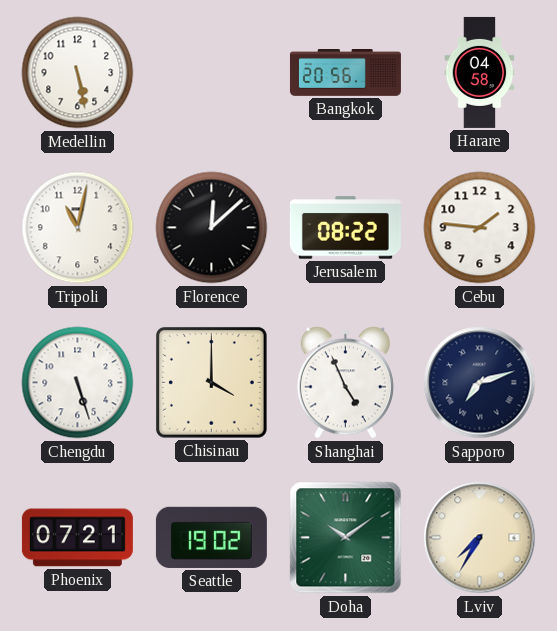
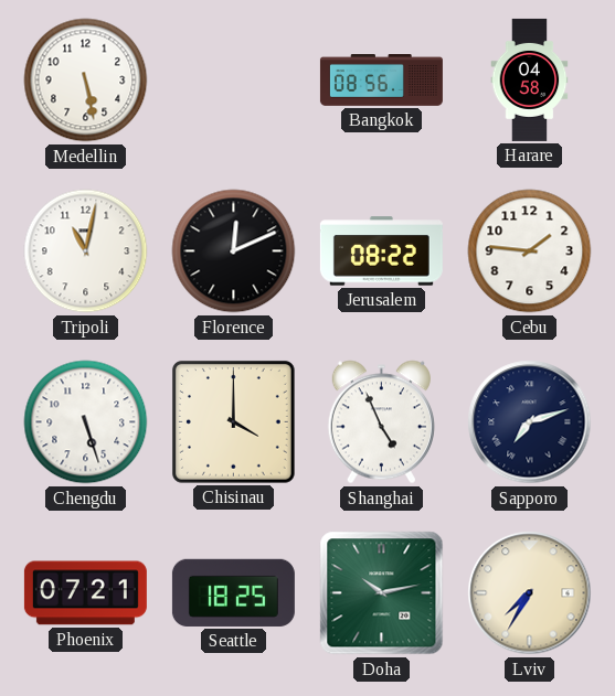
Bangkok: 20:56 -> 08:56
Florence: 12:08 -> 12:11
Seattle: 19:02 -> 18:25
Doha: 10:09 -> 10:13
